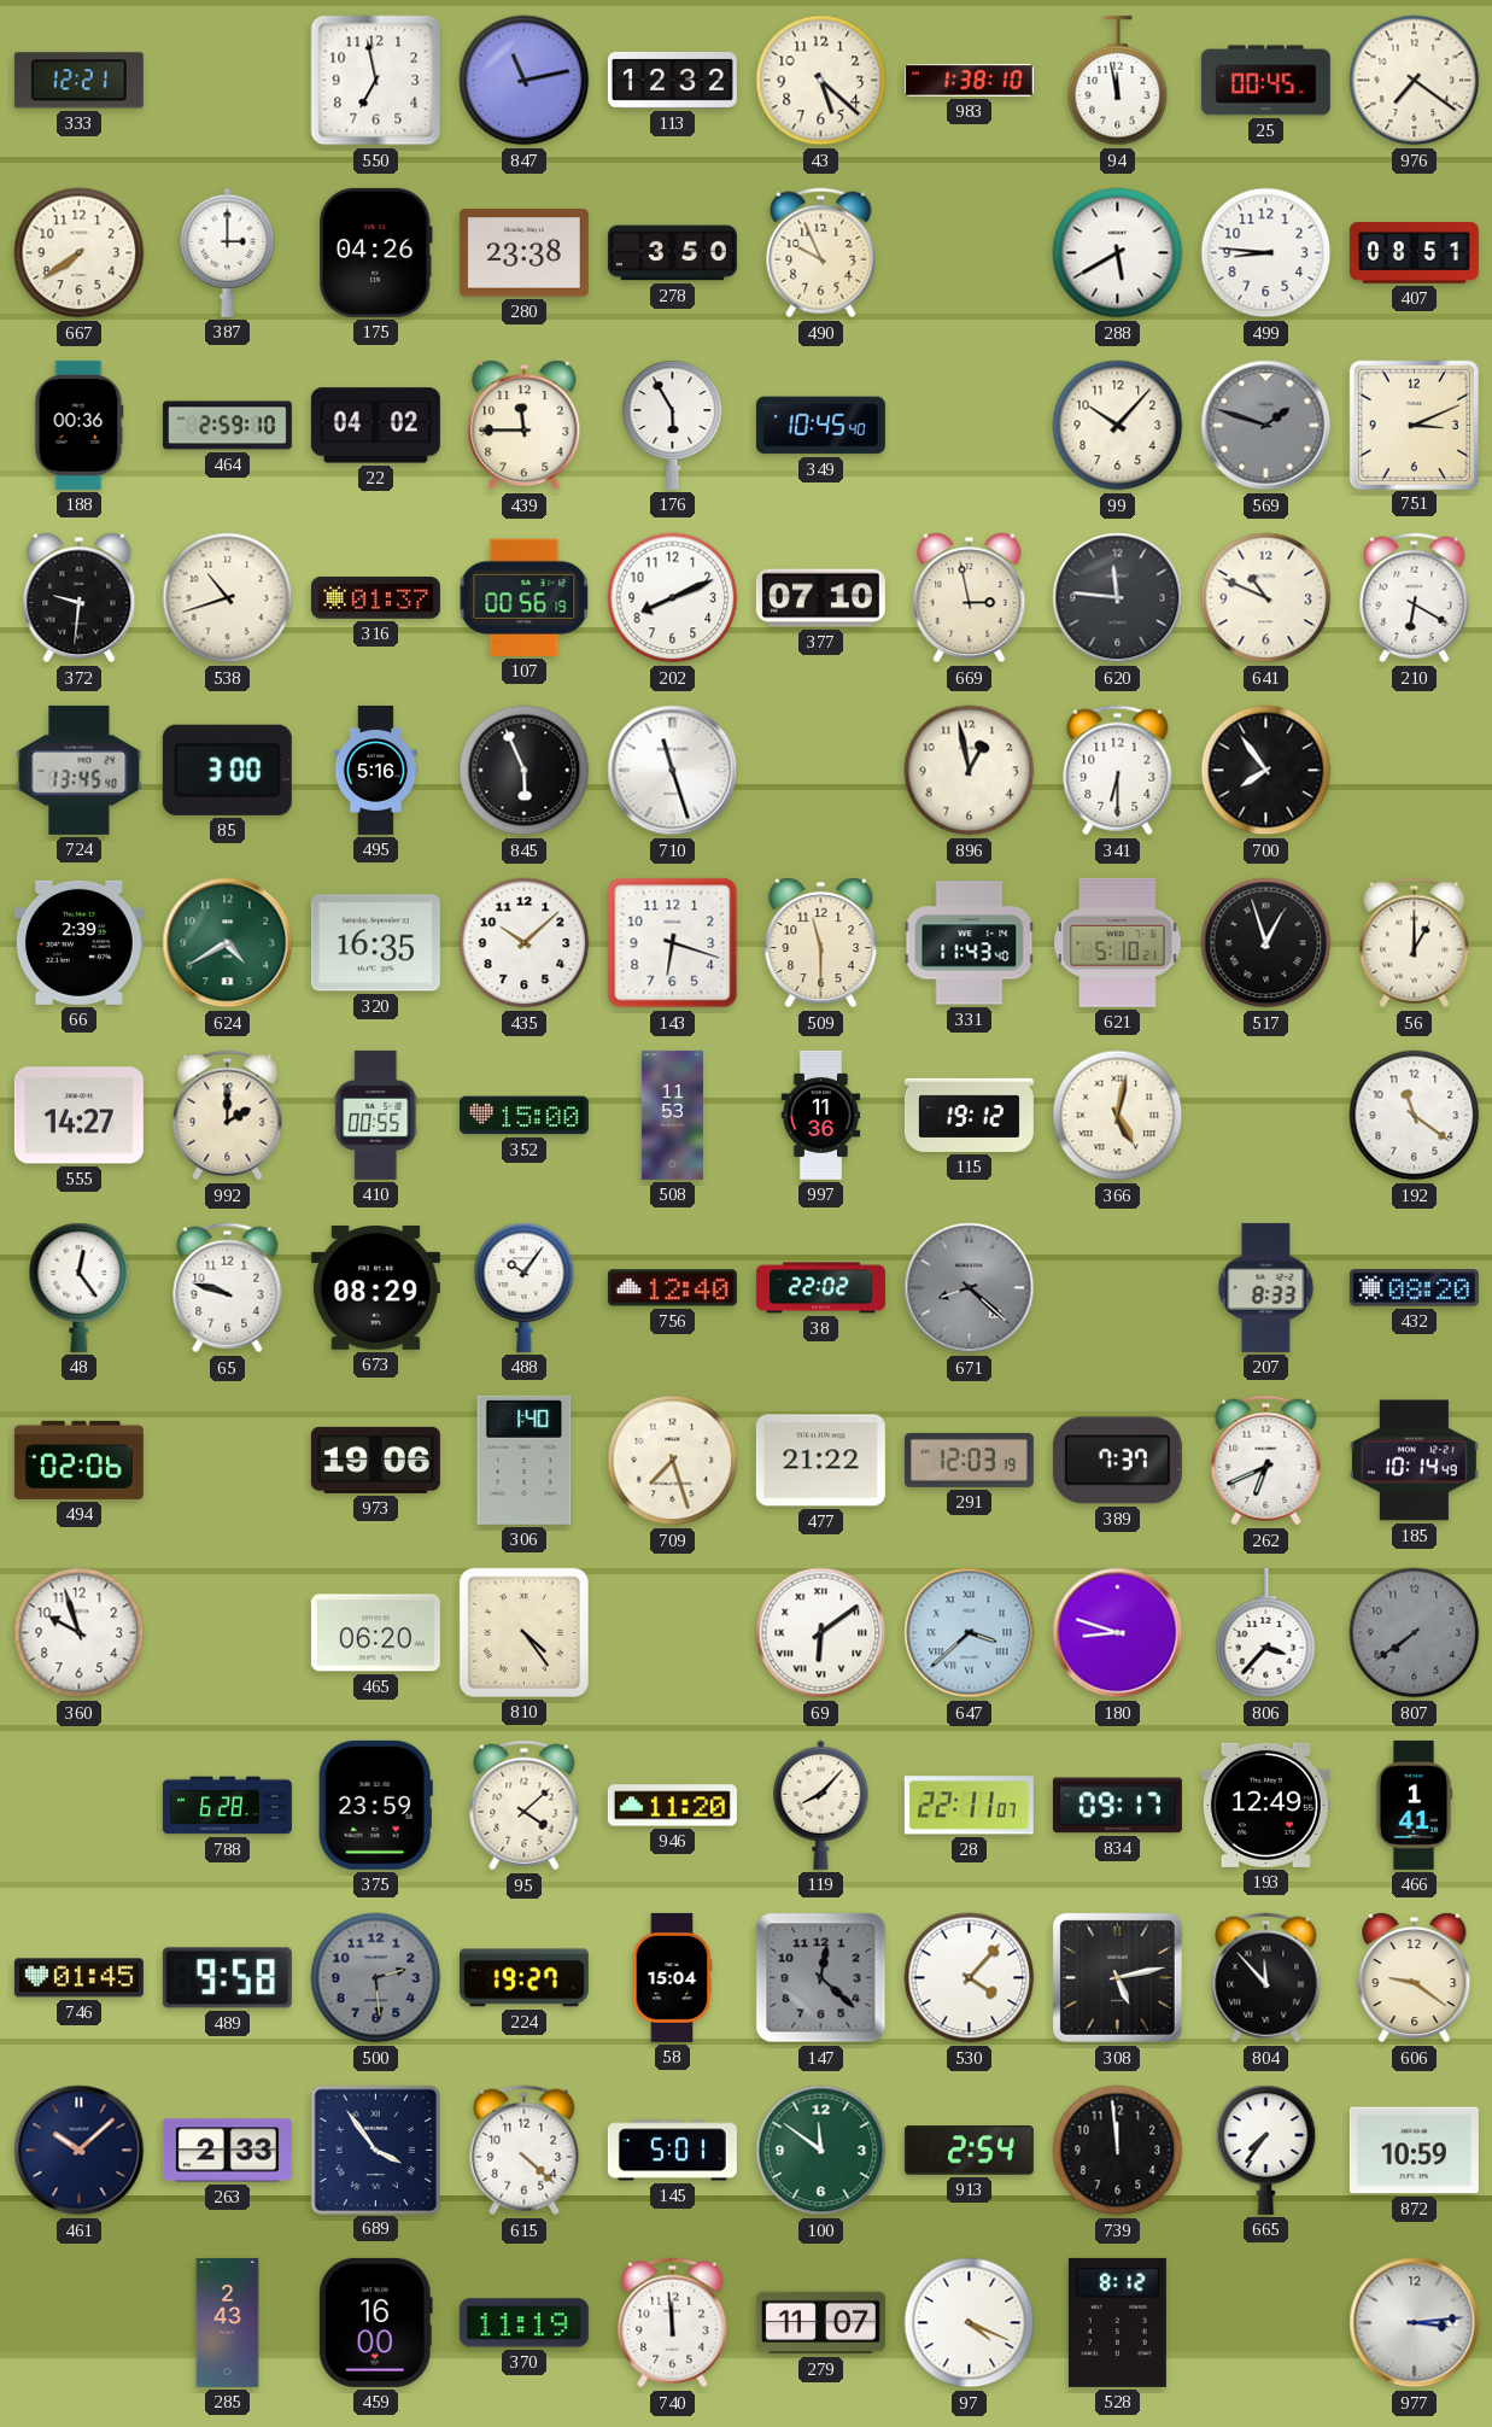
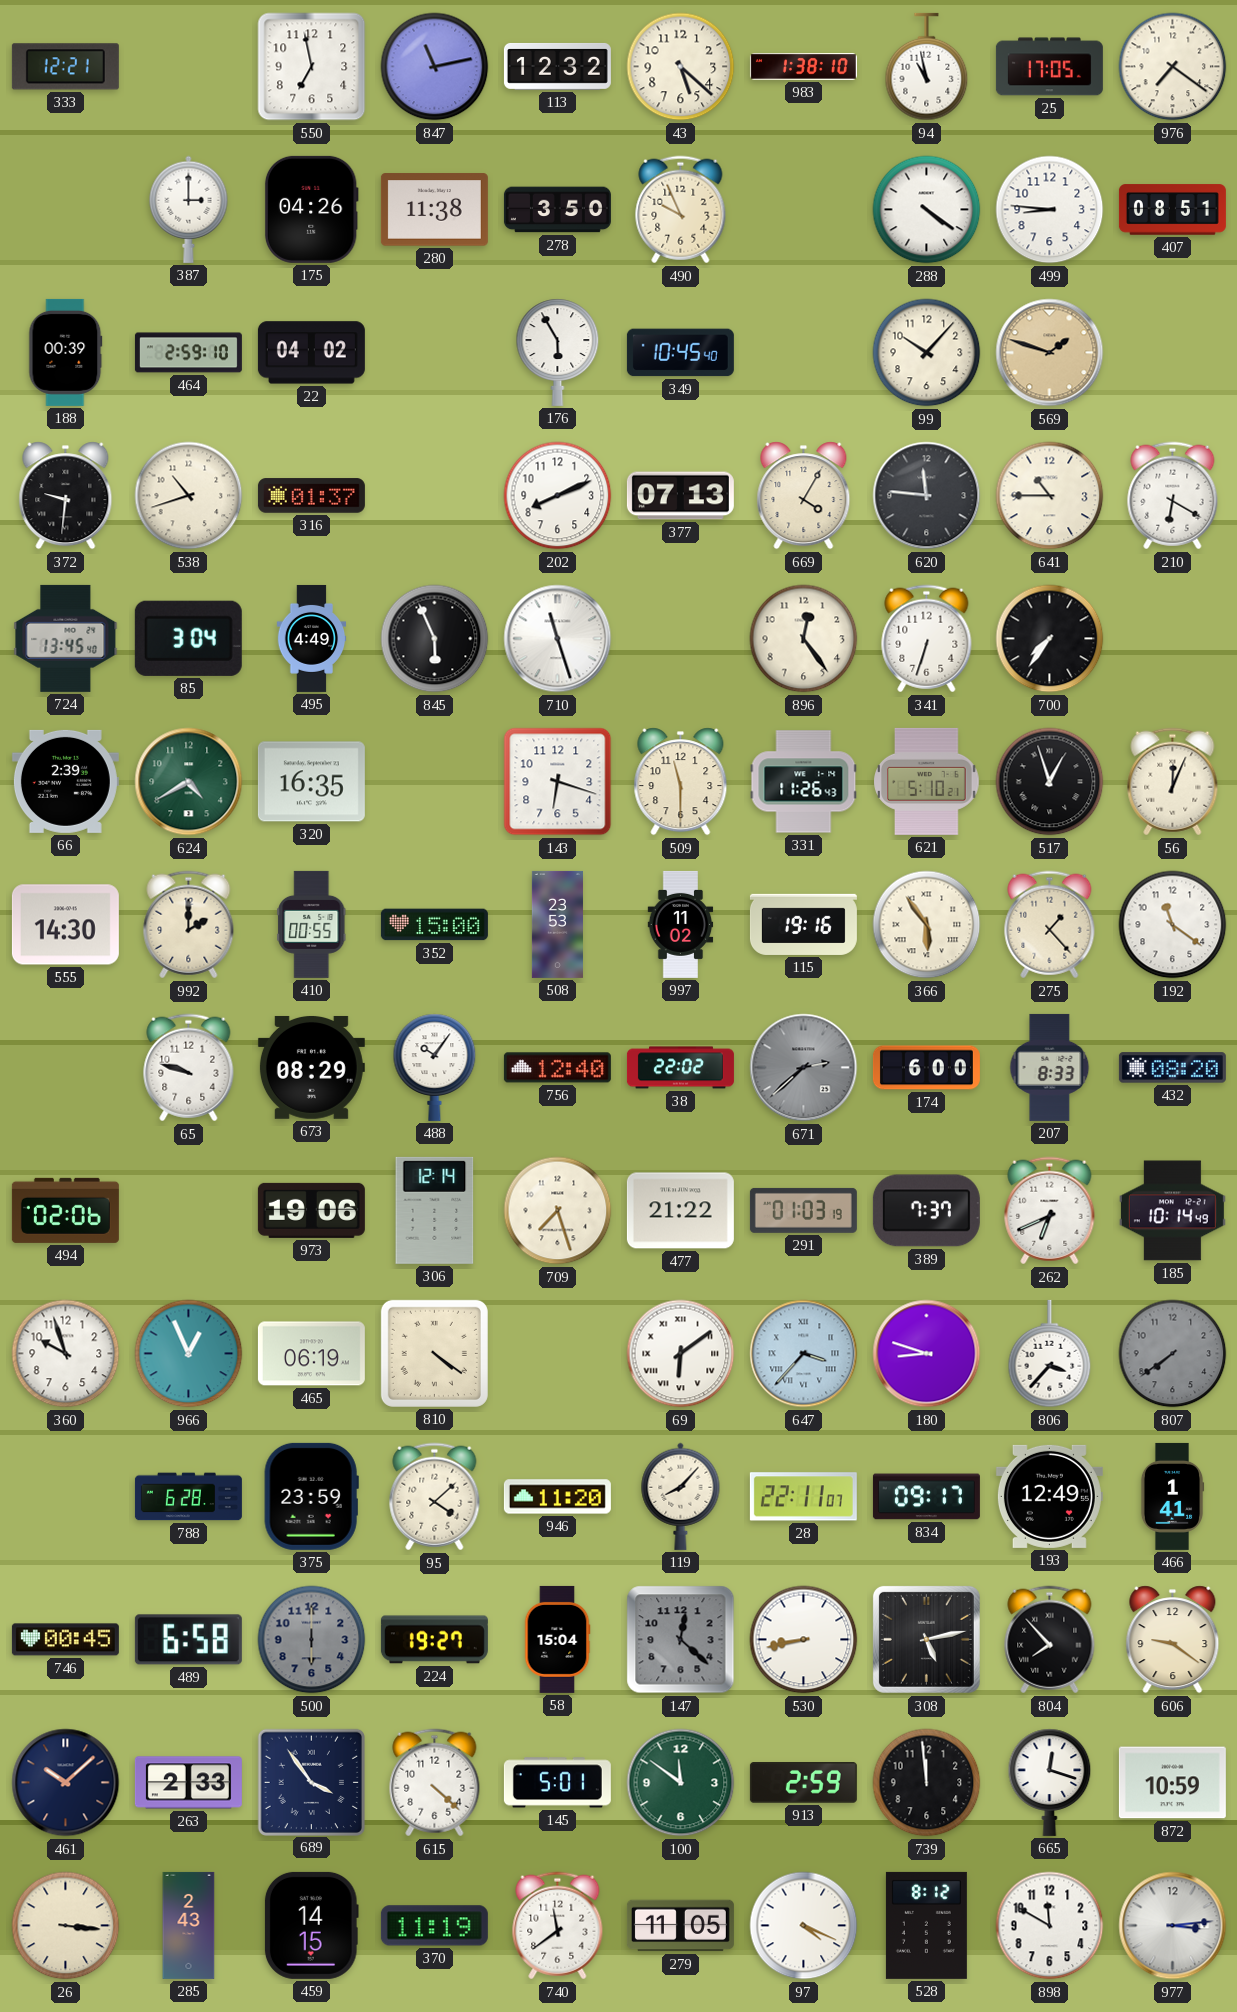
94: 11:58 -> 10:58
25: 00:45 -> 17:05
667: 7:39 -> none
280: 23:38 -> 11:38
288: 5:40 -> 4:21
188: 00:36 -> 00:39
439: 11:45 -> none
569 dial: grey -> champagne
751: 3:11 -> none
107: 00:56 -> none
377: 07:10 -> 07:13
669: 2:58 -> 4:05
641: 10:49 -> 10:45
85: 3:00 -> 3:04
495: 5:16 -> 4:49
896: 12:58 -> 12:24
341: 6:30 -> 6:33
700: 7:54 -> 7:36
435: 10:08 -> none
331: 11:43 -> 11:26
56: 1:00 -> 12:04
555: 14:27 -> 14:30
508: 11:53 -> 23:53
997: 11:36 -> 11:02
115: 19:12 -> 19:16
366: 5:02 -> 5:54
275: none -> 1:23
48: 12:24 -> none
671: 8:22 -> 2:38
174: none -> 6:00
306: 1:40 -> 12:14
291: 12:03 -> 01:03
966: none -> 12:56
465: 06:20 -> 06:19
810: 4:24 -> 4:21
647: 3:38 -> 3:37
746: 01:45 -> 00:45
489: 9:58 -> 6:58
500: 2:29 -> 6:00
530: 4:07 -> 8:43
804: 11:53 -> 7:53
913: 2:54 -> 2:59
665: 7:36 -> 12:18
26: none -> 3:16
459: 16:00 -> 14:15
740: 11:59 -> 11:39
279: 11:07 -> 11:05
898: none -> 11:50
